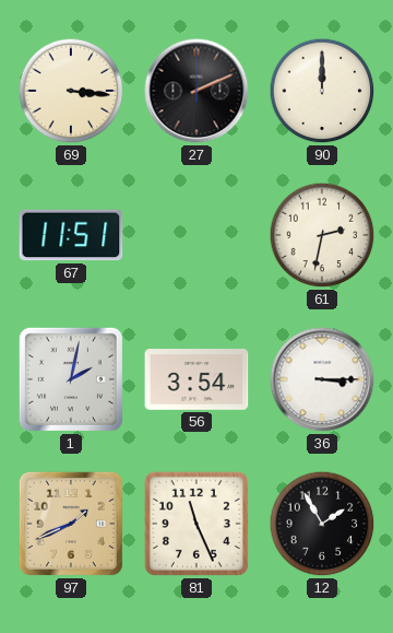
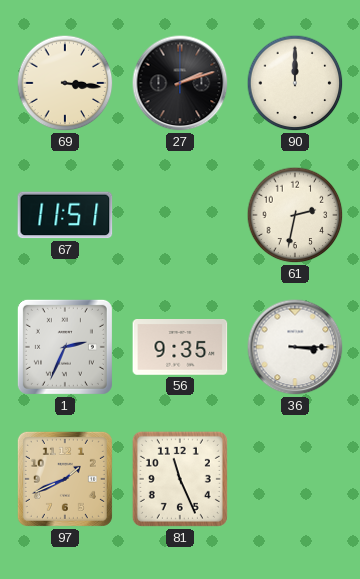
27: 2:11 -> 2:12
1: 2:02 -> 2:34
56: 3:54 -> 9:35
12: 1:55 -> none
